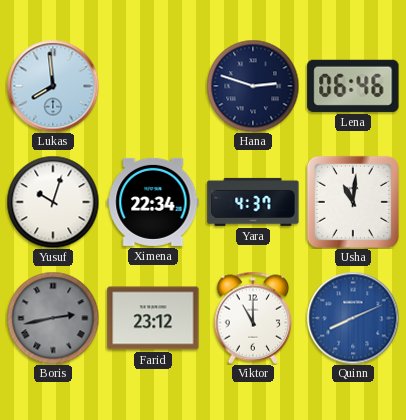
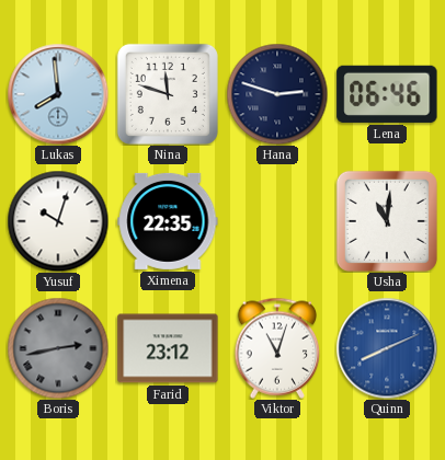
Nina: none -> 11:48
Ximena: 22:34 -> 22:35
Yara: 4:37 -> none
Viktor: 11:00 -> 11:03
